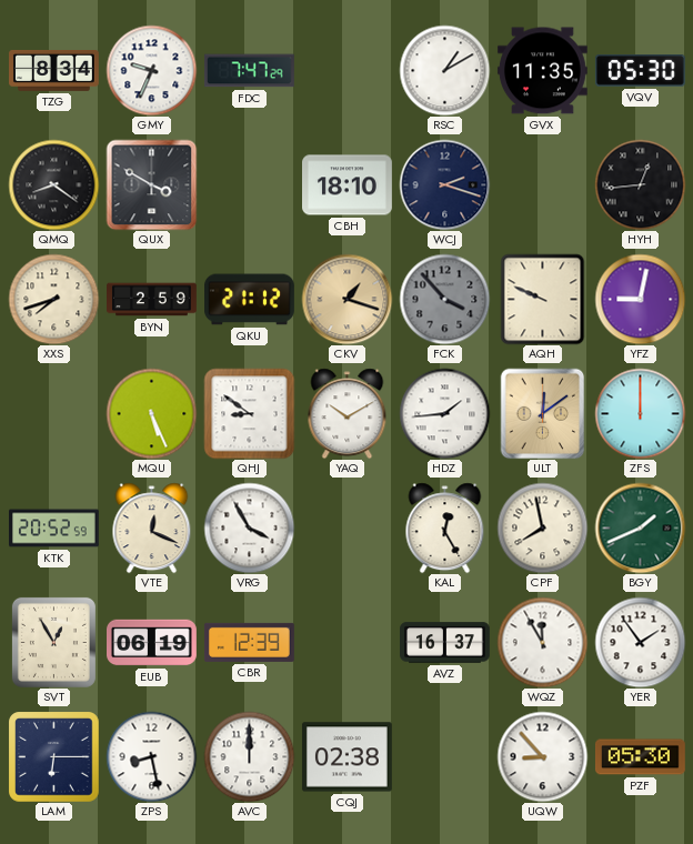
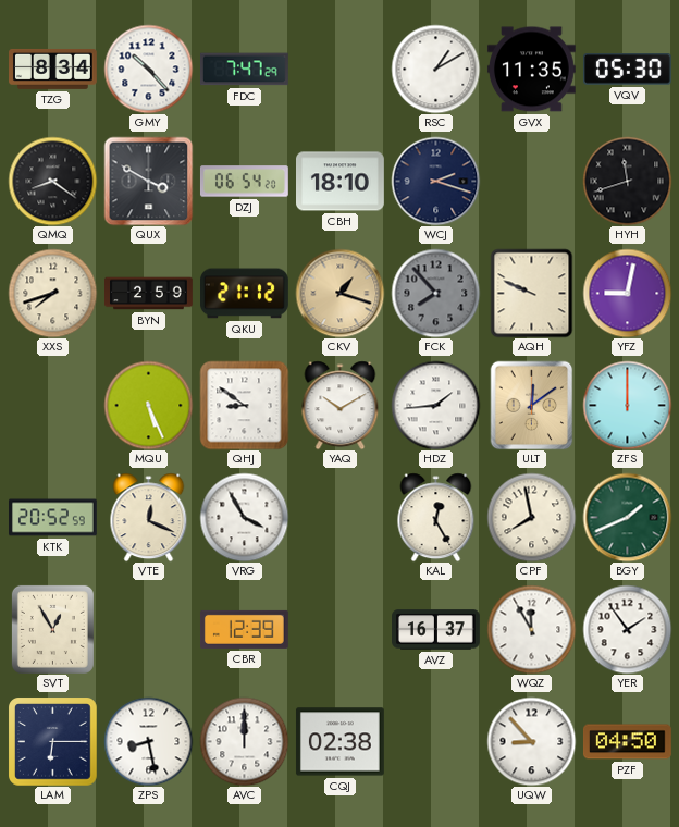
GMY: 9:34 -> 10:23
DZJ: none -> 06:54
HYH: 12:44 -> 11:42
FCK: 3:53 -> 7:53
EUB: 06:19 -> none
PZF: 05:30 -> 04:50
